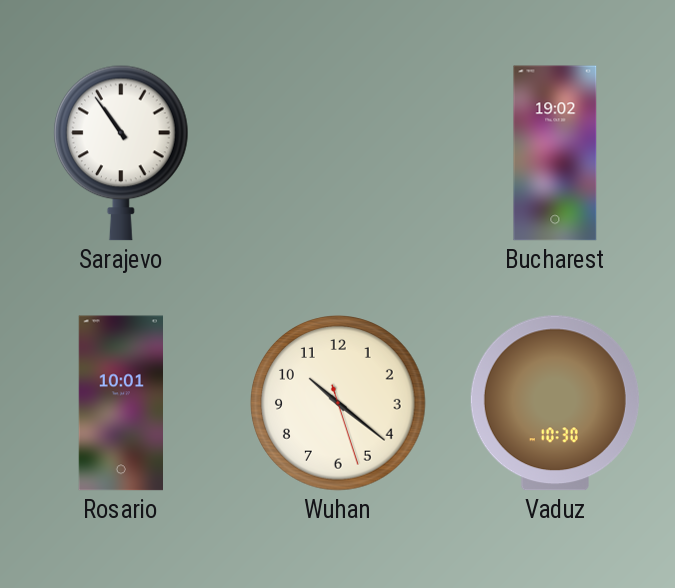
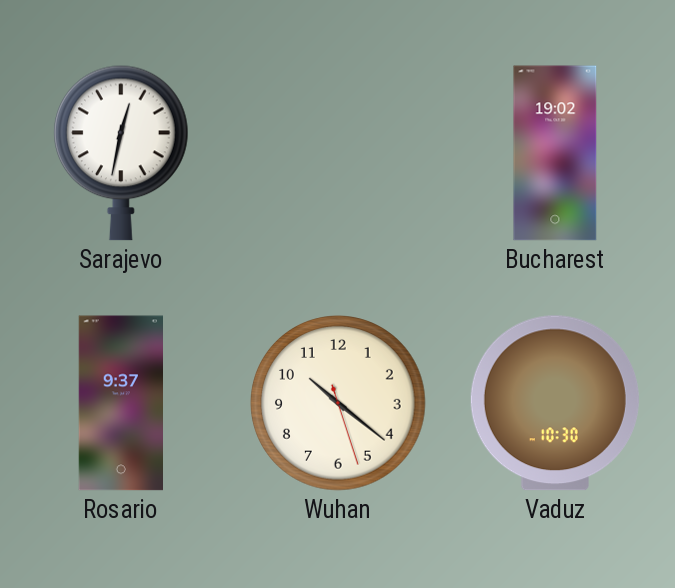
Sarajevo: 10:54 -> 12:32
Rosario: 10:01 -> 9:37
